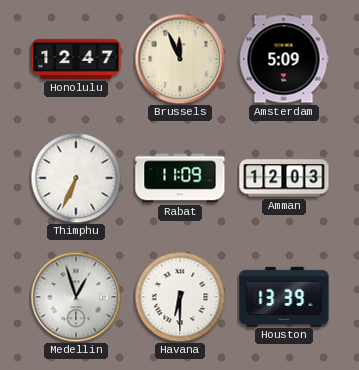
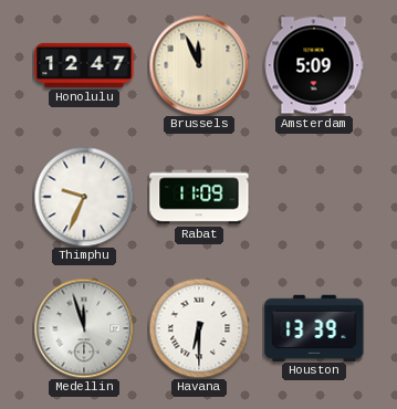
Thimphu: 6:34 -> 9:34
Amman: 12:03 -> none
Medellin: 12:57 -> 11:57
